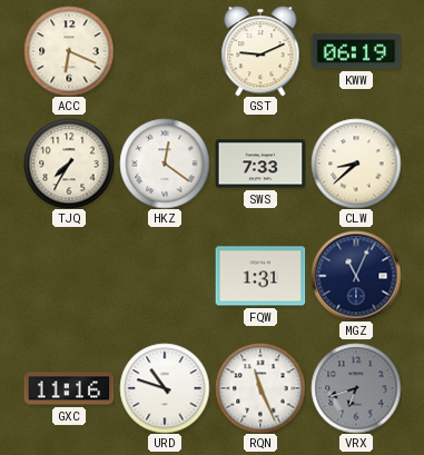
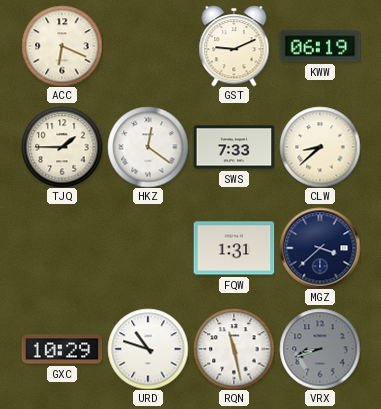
TJQ: 7:35 -> 1:45
MGZ: 11:04 -> 3:38
GXC: 11:16 -> 10:29
RQN: 11:26 -> 11:28
VRX: 6:42 -> 8:42
